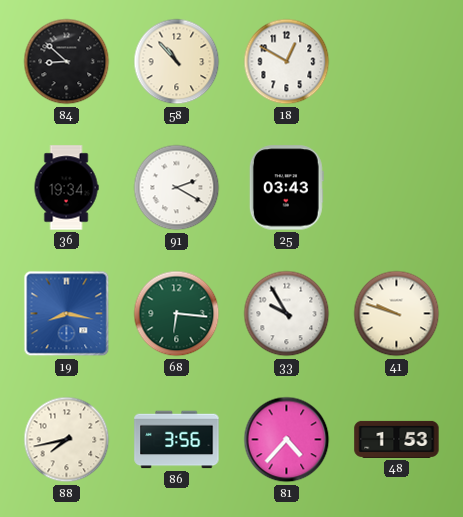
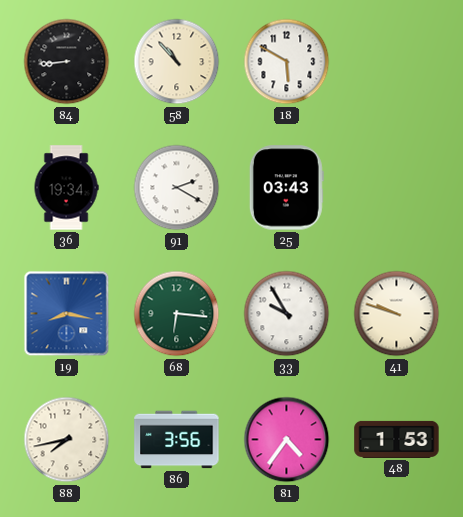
84: 8:52 -> 8:44
18: 12:50 -> 5:50
81: 4:37 -> 4:36
